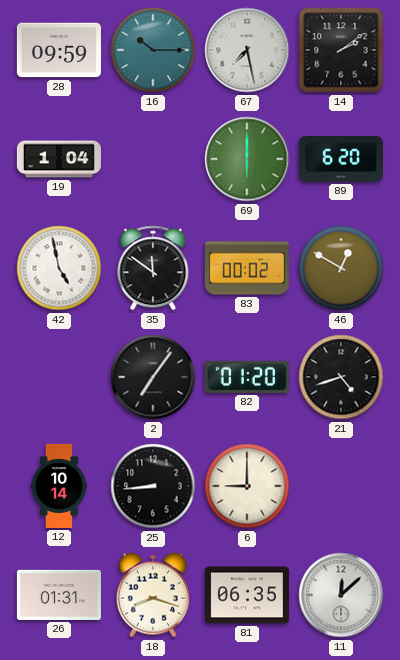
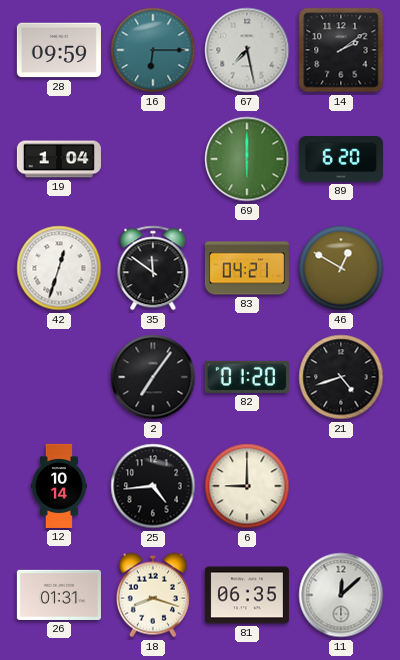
16: 10:15 -> 6:15
42: 4:58 -> 12:33
83: 00:02 -> 04:21
25: 8:44 -> 4:44
